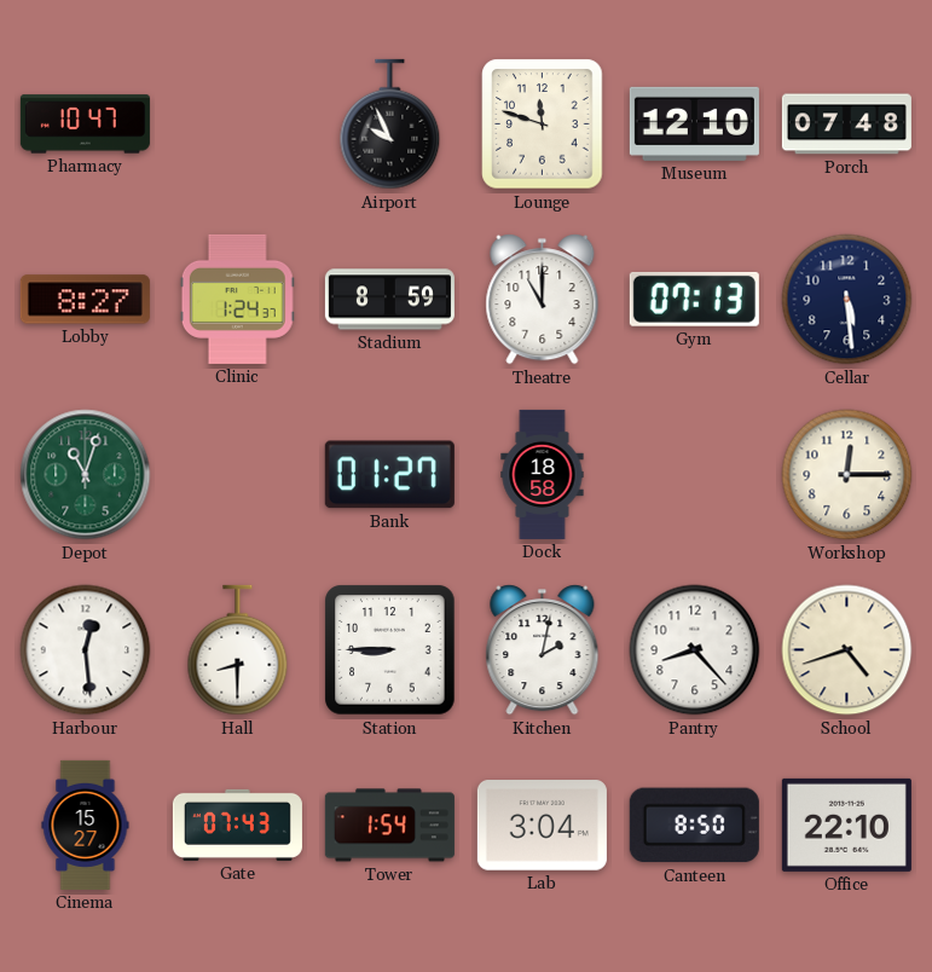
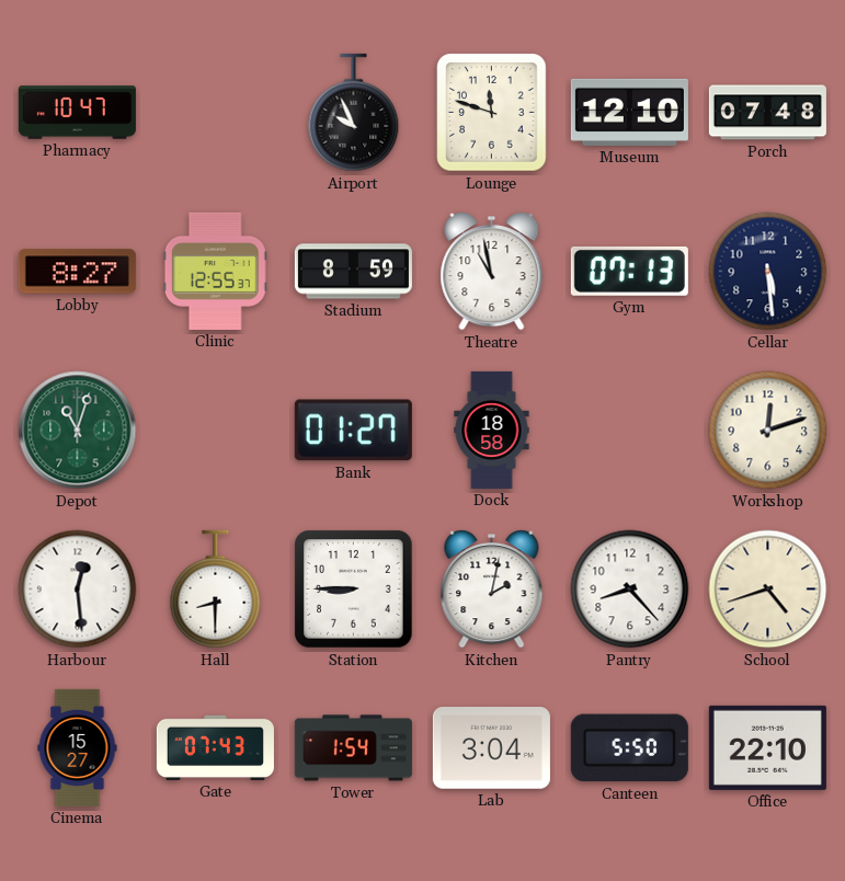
Clinic: 1:24 -> 12:55
Theatre: 11:00 -> 10:58
Workshop: 12:15 -> 12:12
Canteen: 8:50 -> 5:50
